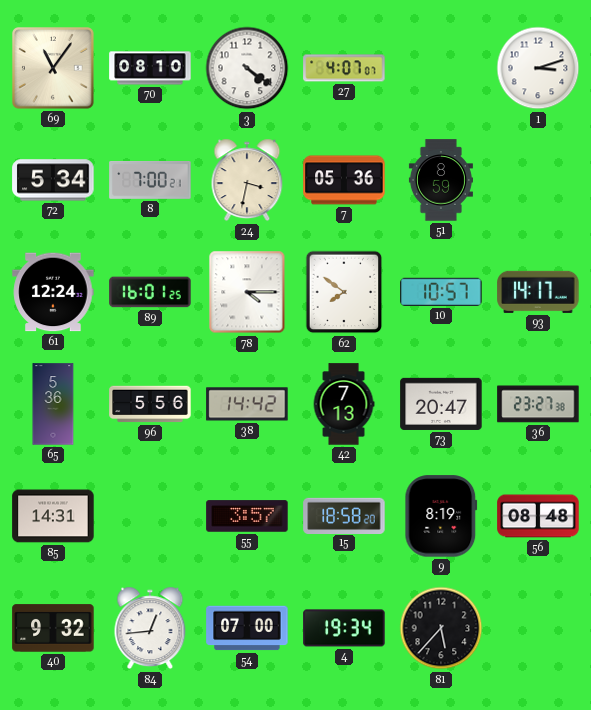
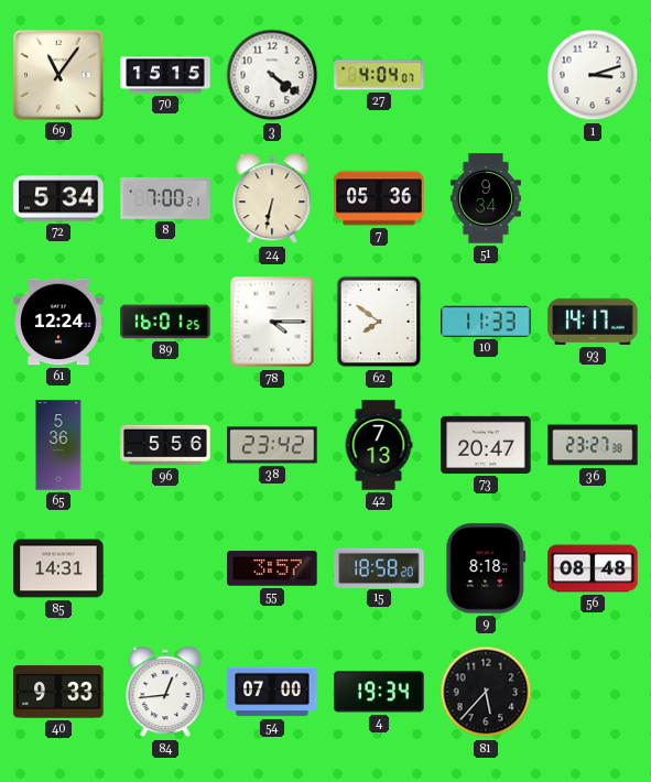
70: 08:10 -> 15:15
27: 4:07 -> 4:04
24: 3:32 -> 6:32
51: 8:59 -> 9:34
10: 10:57 -> 11:33
38: 14:42 -> 23:42
9: 8:19 -> 8:18
40: 9:32 -> 9:33
